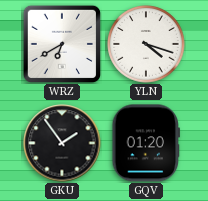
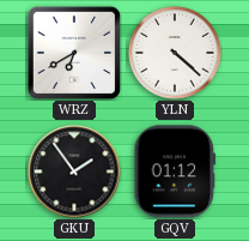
YLN: 4:18 -> 4:22
GQV: 01:20 -> 01:12
